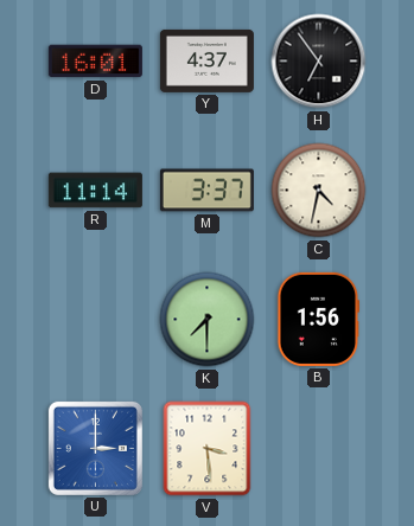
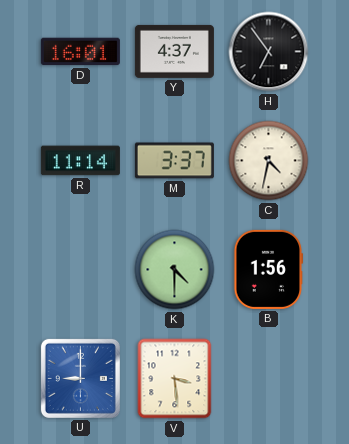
K: 7:30 -> 4:30
U: 3:00 -> 9:00
